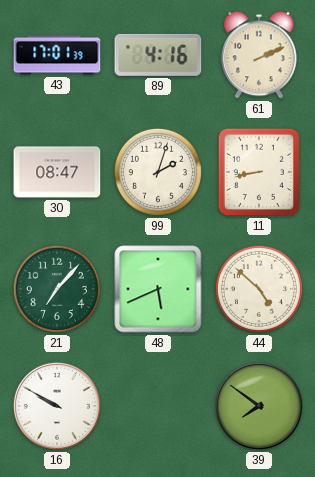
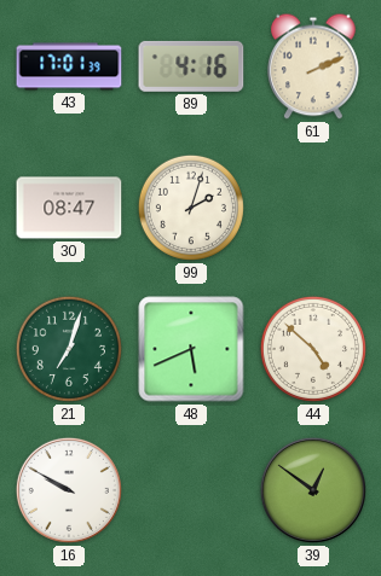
11: 8:43 -> none
21: 7:07 -> 7:03
39: 7:51 -> 12:51
